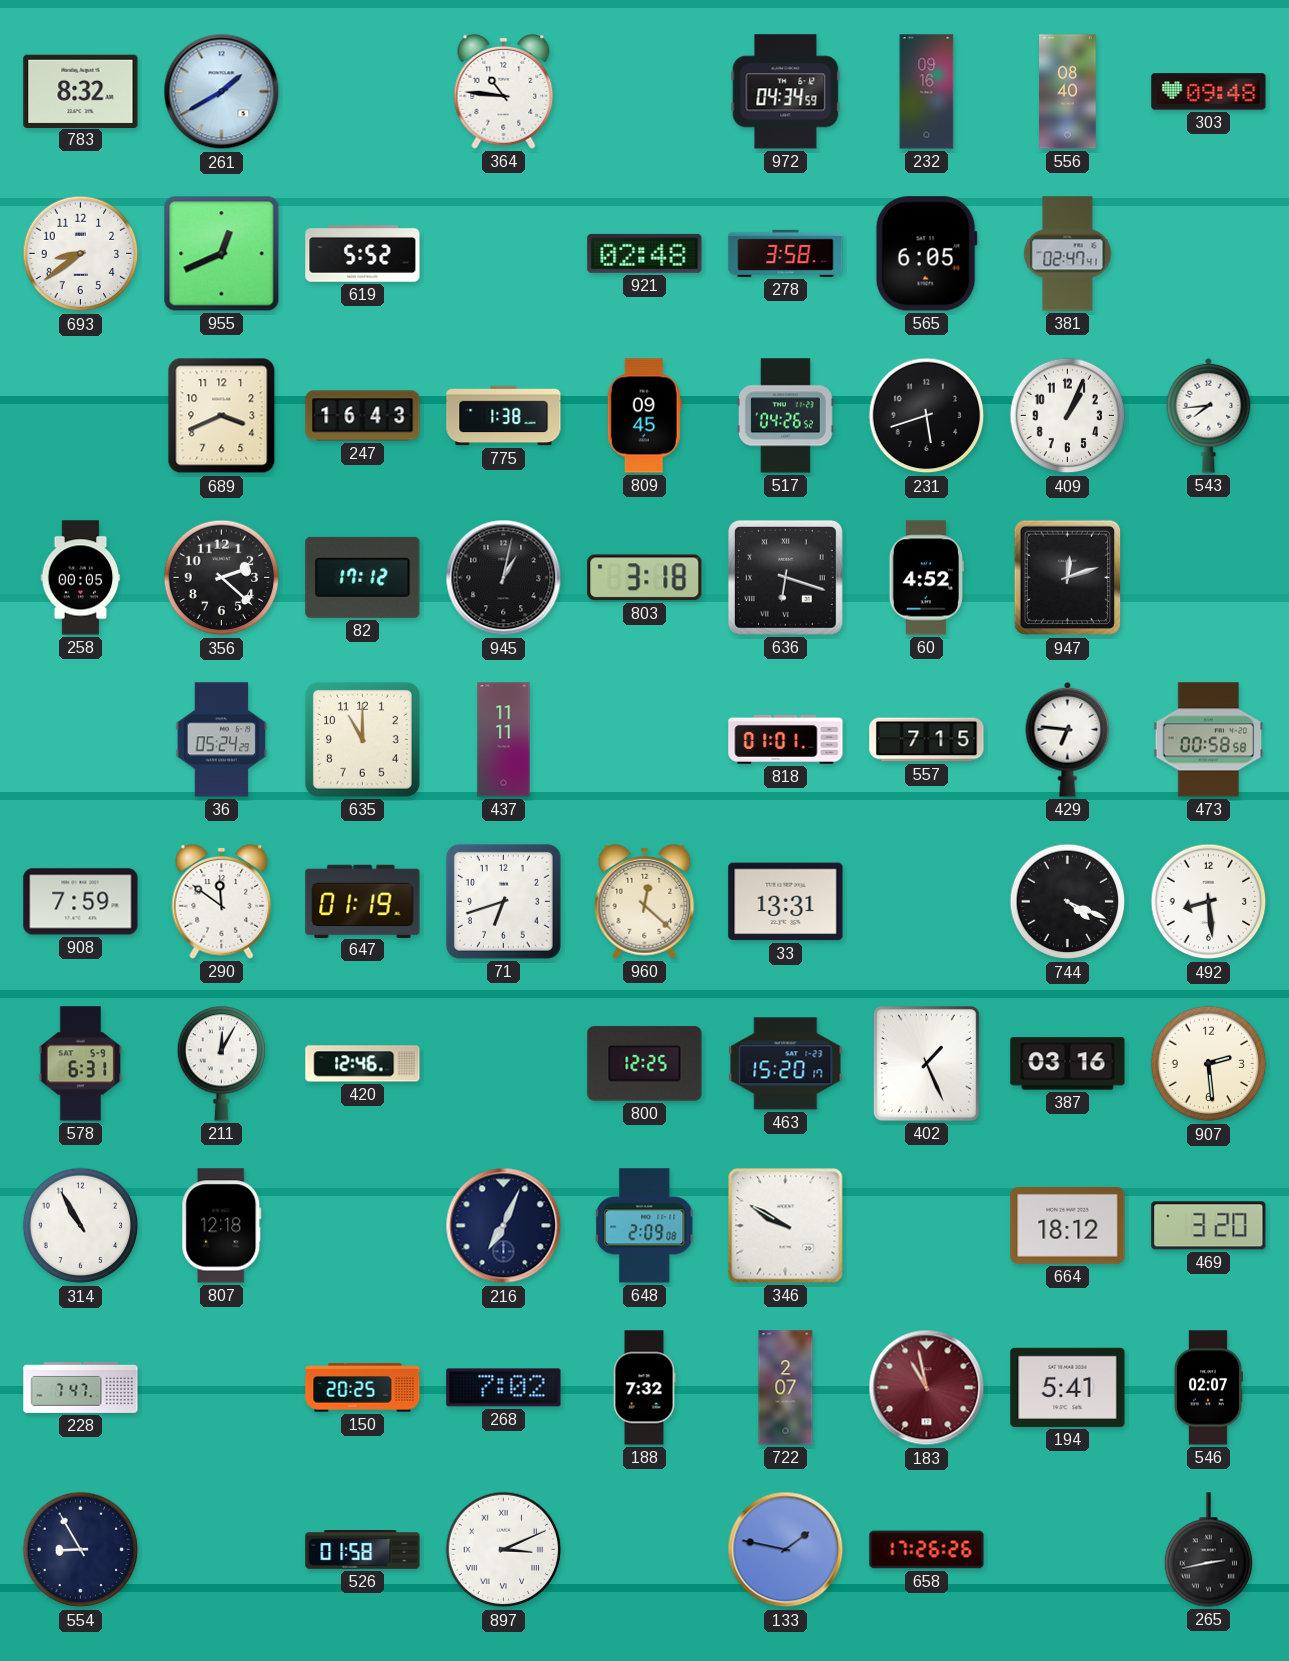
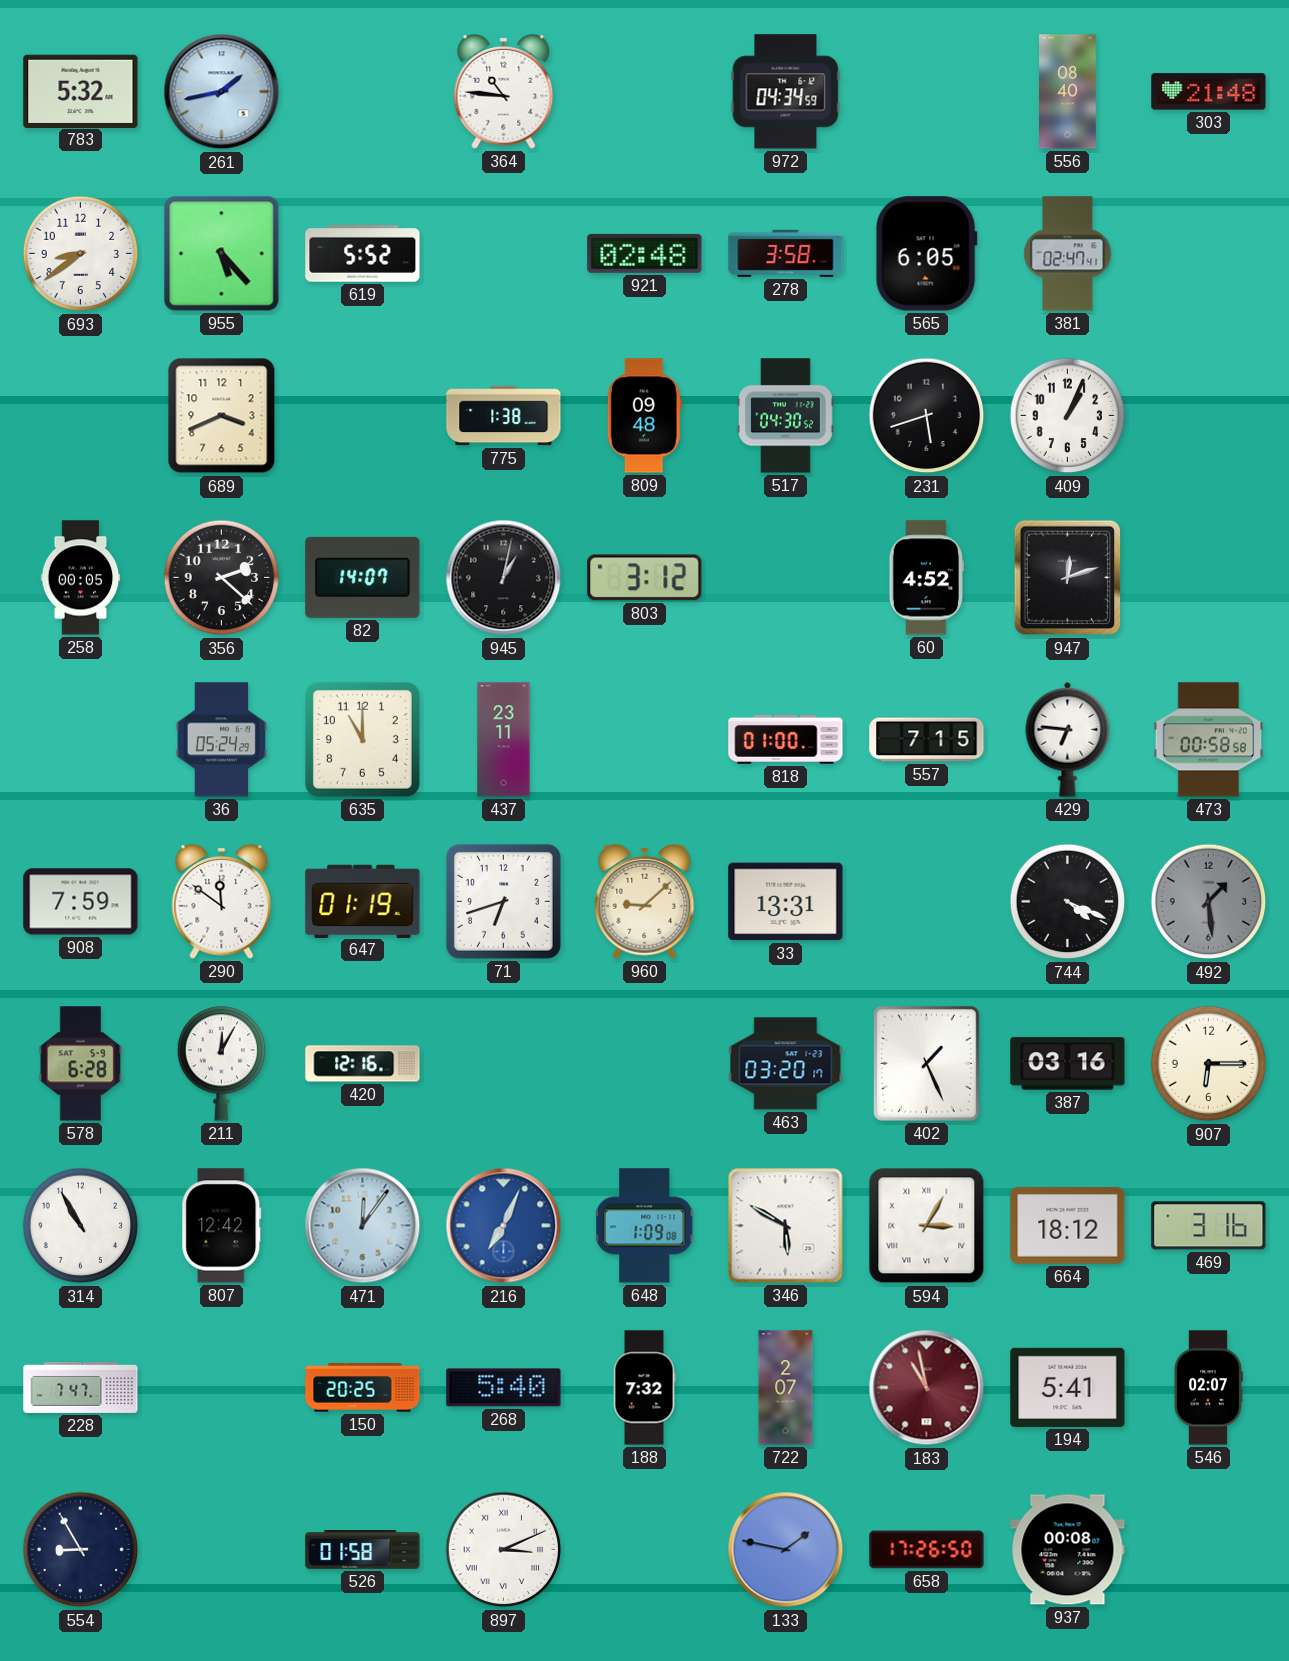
783: 8:32 -> 5:32
261: 1:40 -> 1:43
232: 09:16 -> none
303: 09:48 -> 21:48
955: 12:41 -> 5:23
247: 16:43 -> none
809: 09:45 -> 09:48
517: 04:26 -> 04:30
543: 7:44 -> none
82: 17:12 -> 14:07
803: 3:18 -> 3:12
636: 6:18 -> none
437: 11:11 -> 23:11
818: 01:01 -> 01:00
960: 12:22 -> 9:08
492: 8:29 -> 1:29
492 dial: white -> grey
578: 6:31 -> 6:28
420: 12:46 -> 12:16
800: 12:25 -> none
463: 15:20 -> 03:20
907: 2:29 -> 6:15
807: 12:18 -> 12:42
471: none -> 12:06
216 dial: navy -> blue
648: 2:09 -> 1:09
346: 9:50 -> 5:50
594: none -> 3:05
469: 3:20 -> 3:16
268: 7:02 -> 5:40
658: 17:26:26 -> 17:26:50
937: none -> 00:08
265: 2:43 -> none
